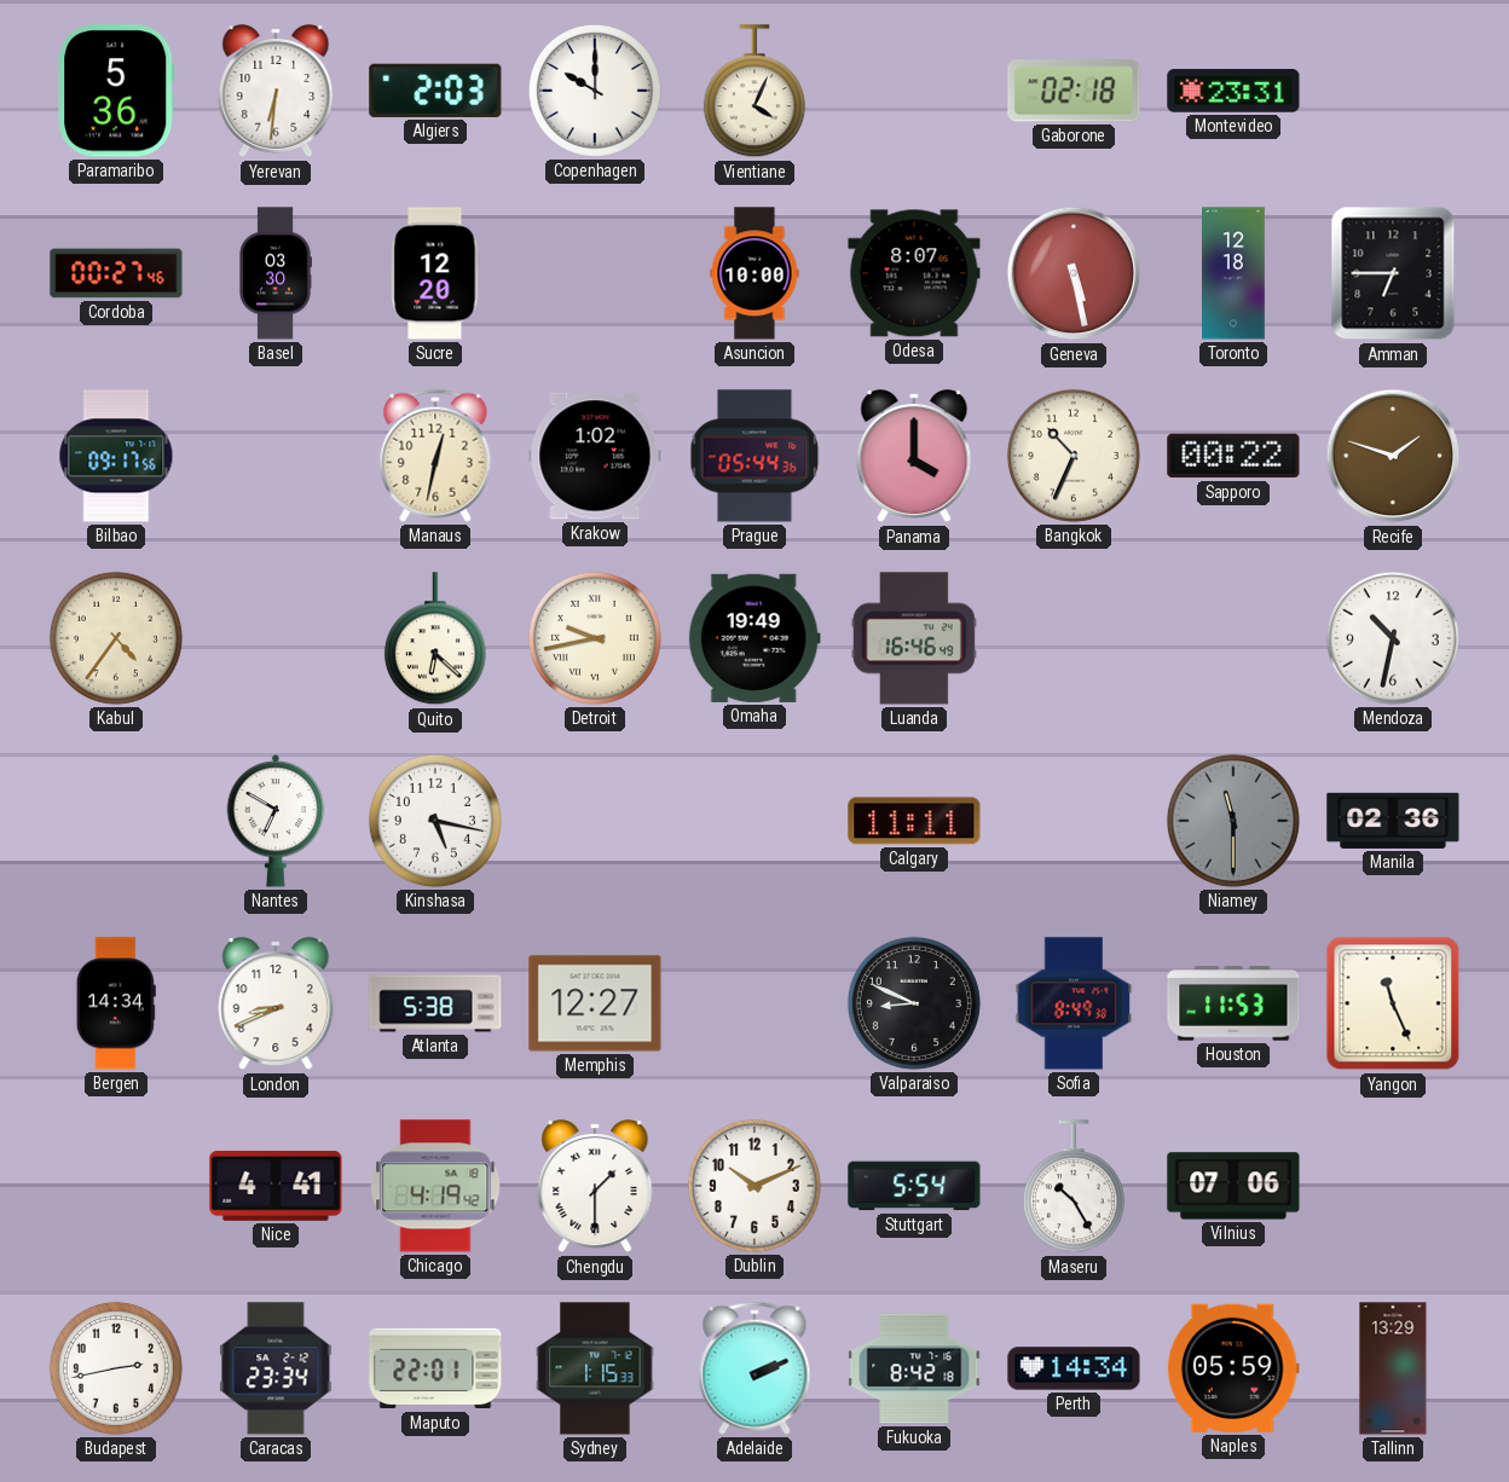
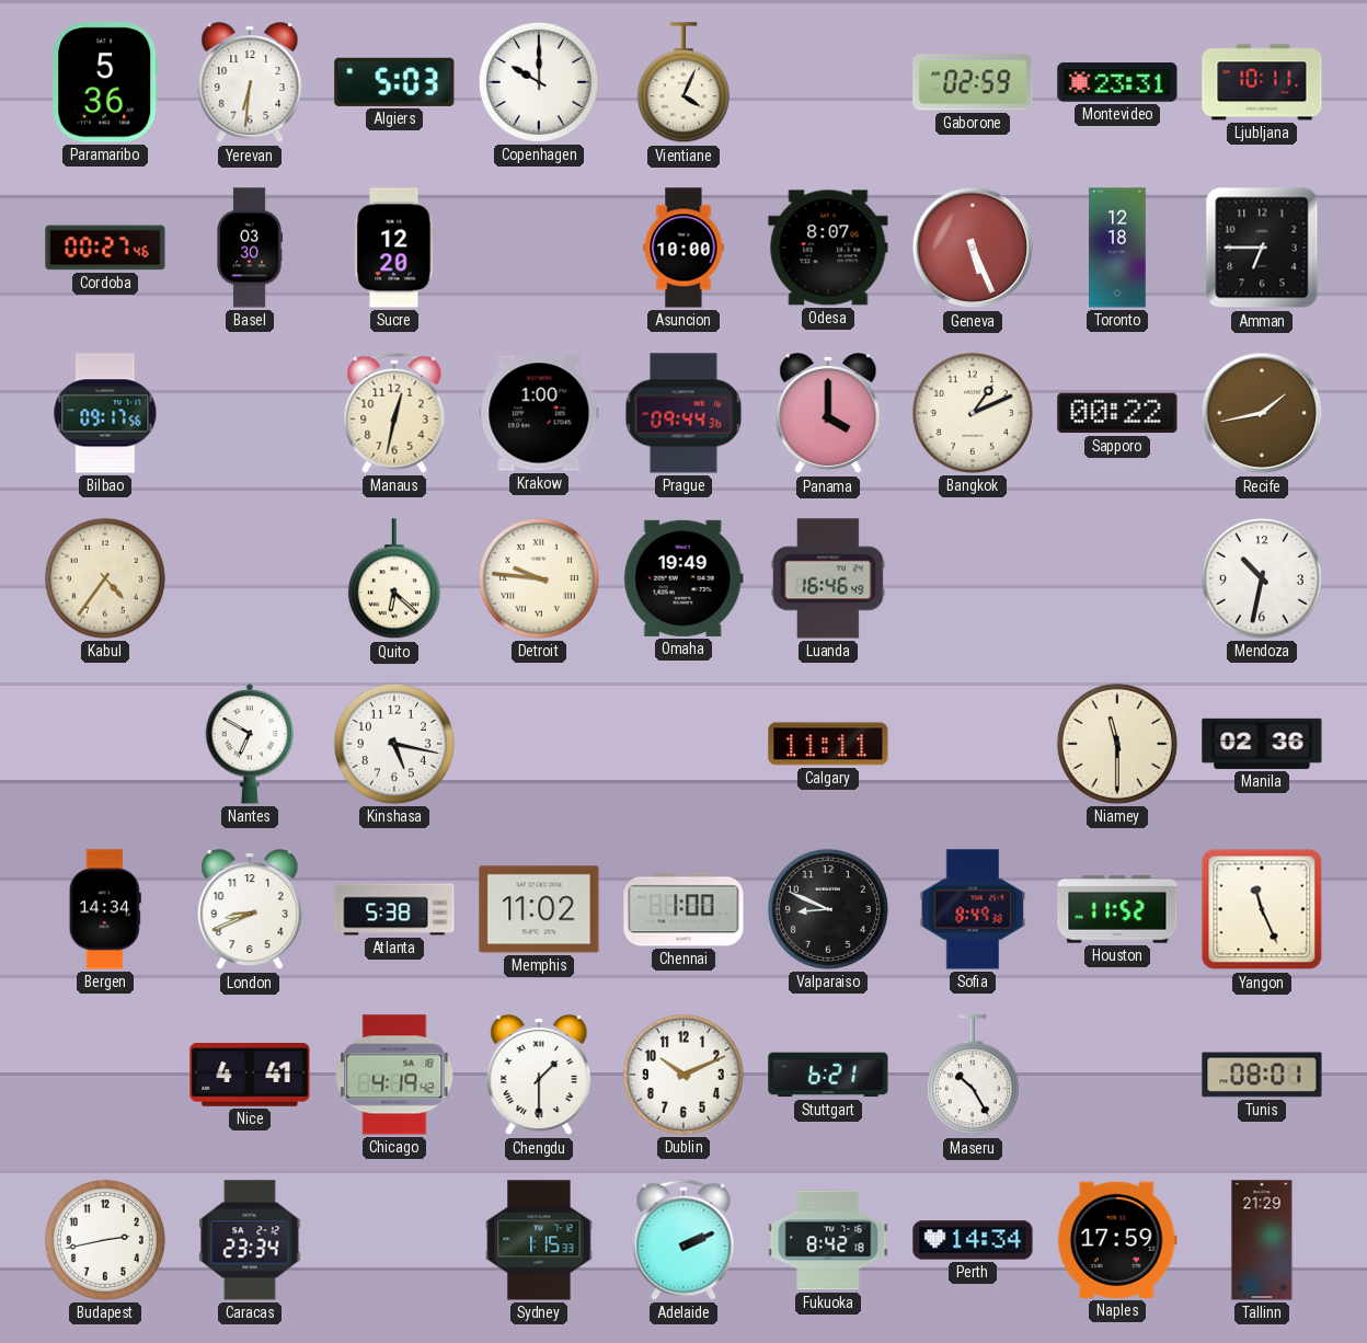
Algiers: 2:03 -> 5:03
Gaborone: 02:18 -> 02:59
Ljubljana: none -> 10:11
Geneva: 5:28 -> 5:26
Krakow: 1:02 -> 1:00
Prague: 05:44 -> 09:44
Bangkok: 10:34 -> 1:11
Recife: 1:48 -> 1:43
Detroit: 9:43 -> 9:46
Niamey dial: grey -> cream
Memphis: 12:27 -> 11:02
Chennai: none -> 1:00
Houston: 11:53 -> 11:52
Stuttgart: 5:54 -> 6:21
Vilnius: 07:06 -> none
Tunis: none -> 08:01
Maputo: 22:01 -> none
Naples: 05:59 -> 17:59
Tallinn: 13:29 -> 21:29
